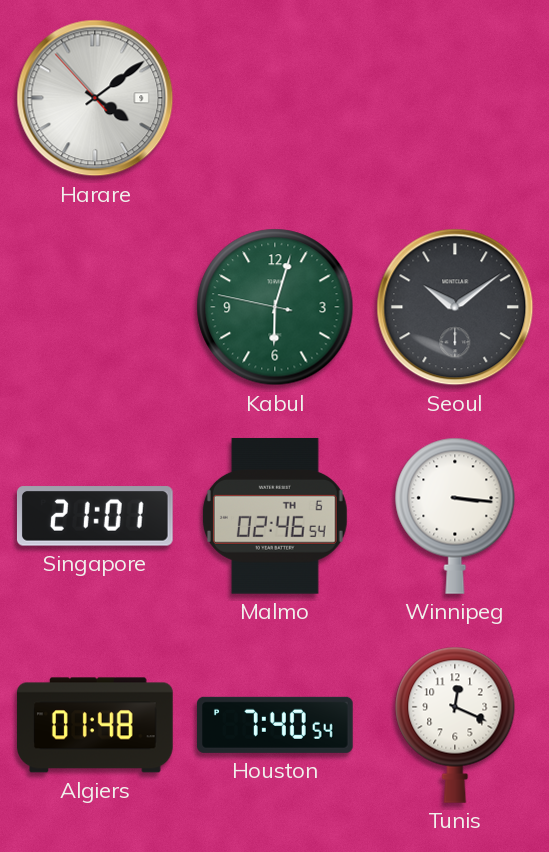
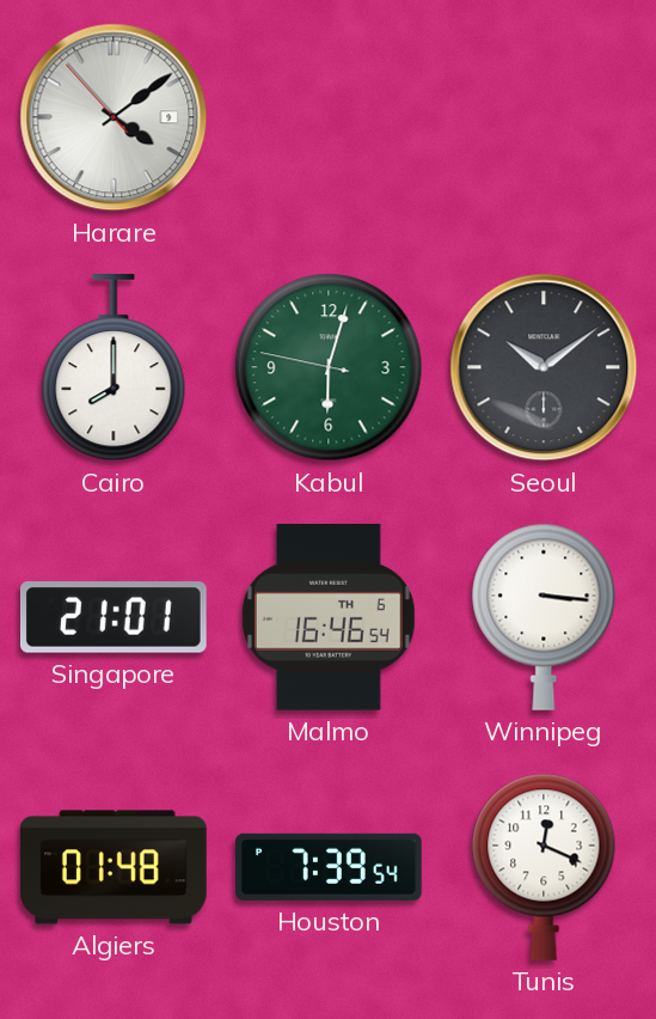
Cairo: none -> 8:00
Malmo: 02:46 -> 16:46
Houston: 7:40 -> 7:39
